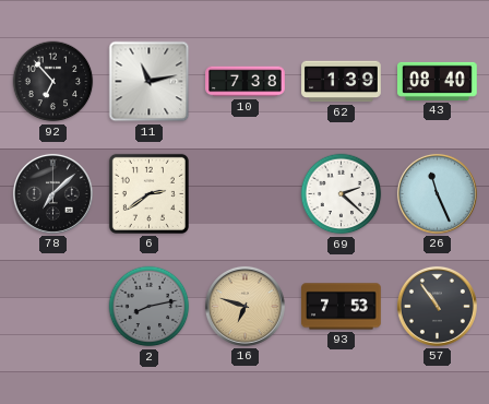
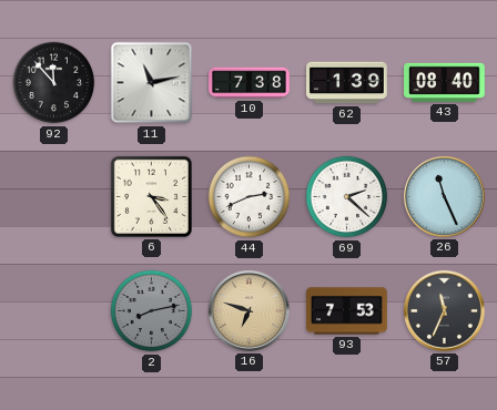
92: 6:53 -> 11:53
78: 7:08 -> none
6: 2:39 -> 3:24
44: none -> 2:41
57: 10:54 -> 11:34
